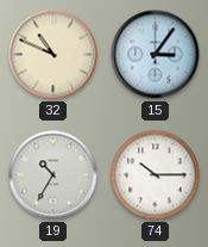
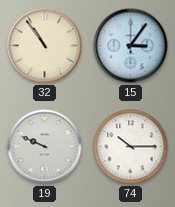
32: 10:49 -> 10:54
19: 10:35 -> 9:49
